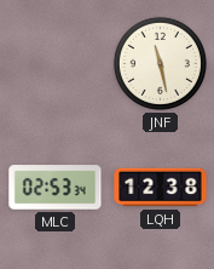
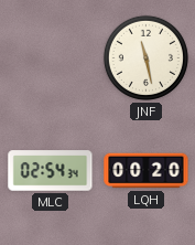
MLC: 02:53 -> 02:54
LQH: 12:38 -> 00:20
